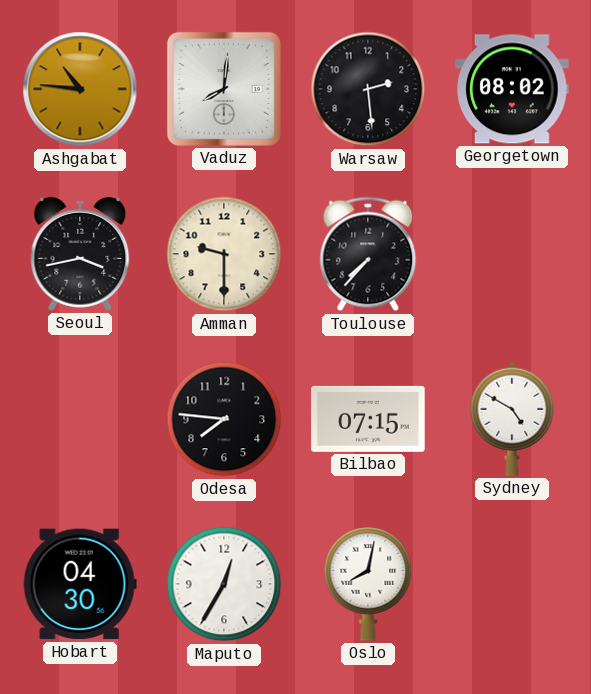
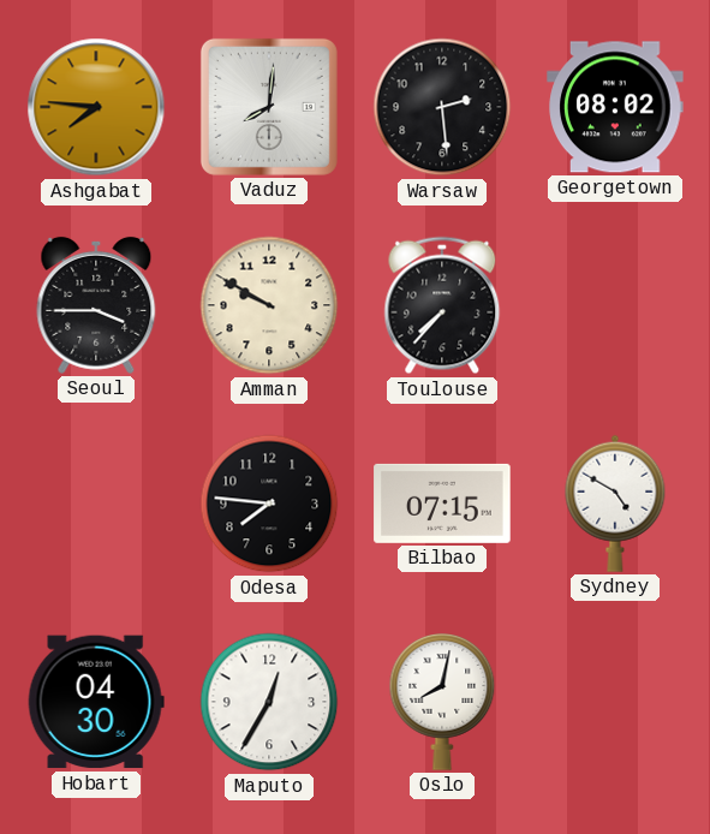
Ashgabat: 10:46 -> 7:46
Seoul: 3:43 -> 3:45
Amman: 9:30 -> 9:50
